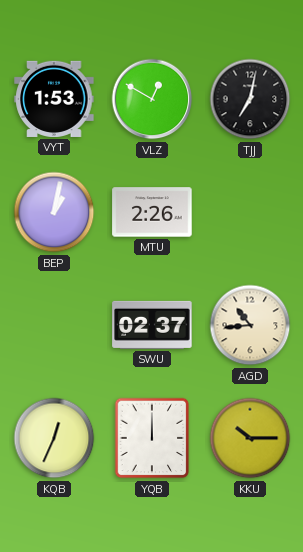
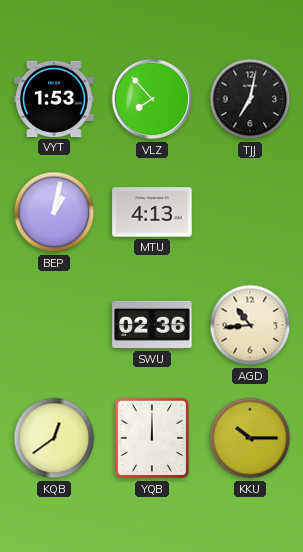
VLZ: 12:50 -> 7:53
MTU: 2:26 -> 4:13
SWU: 02:37 -> 02:36
KQB: 12:34 -> 12:39
